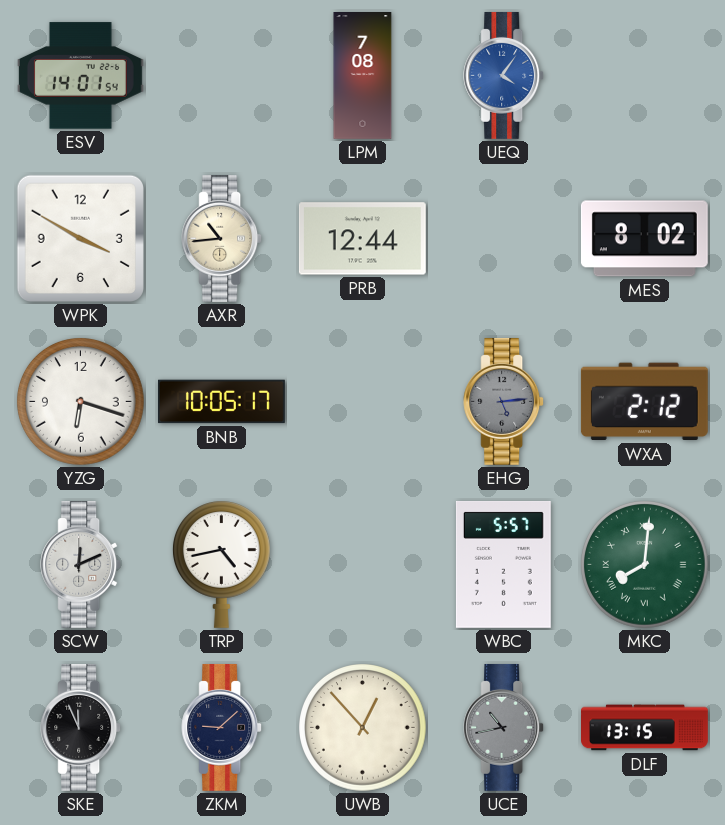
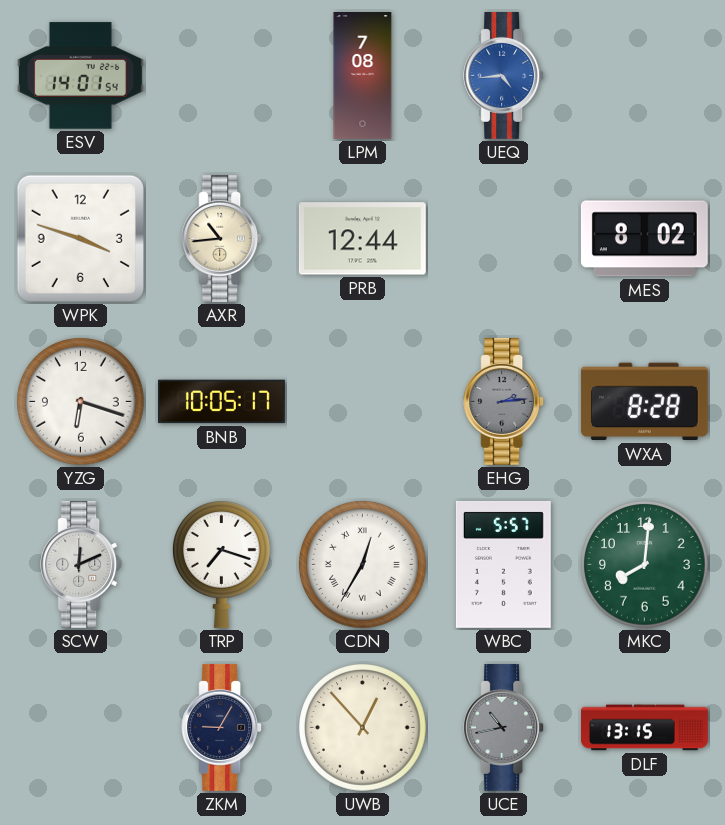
UEQ: 4:06 -> 4:44
WPK: 3:50 -> 3:48
EHG: 5:14 -> 2:14
WXA: 2:12 -> 8:28
TRP: 4:43 -> 7:18
CDN: none -> 12:35
MKC numerals: Roman -> Arabic
SKE: 11:56 -> none
ZKM: 9:08 -> 9:05
